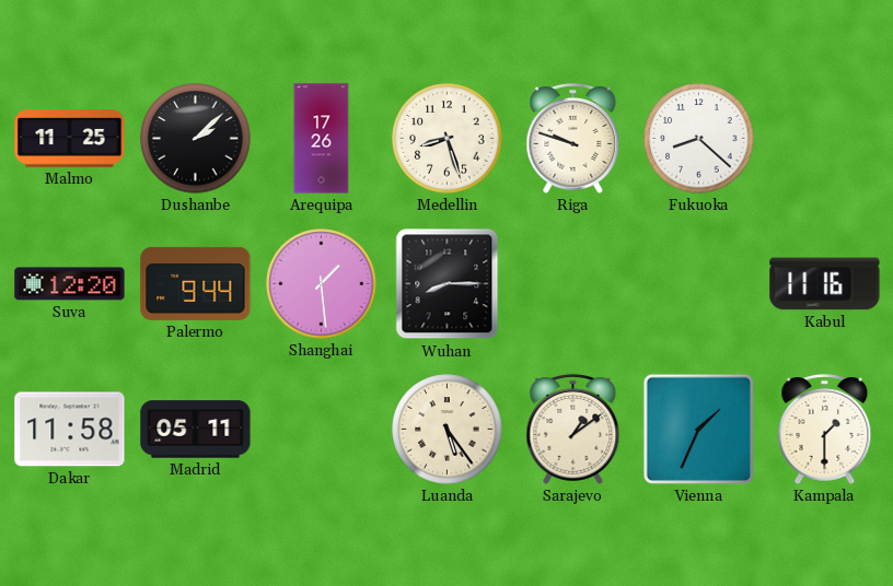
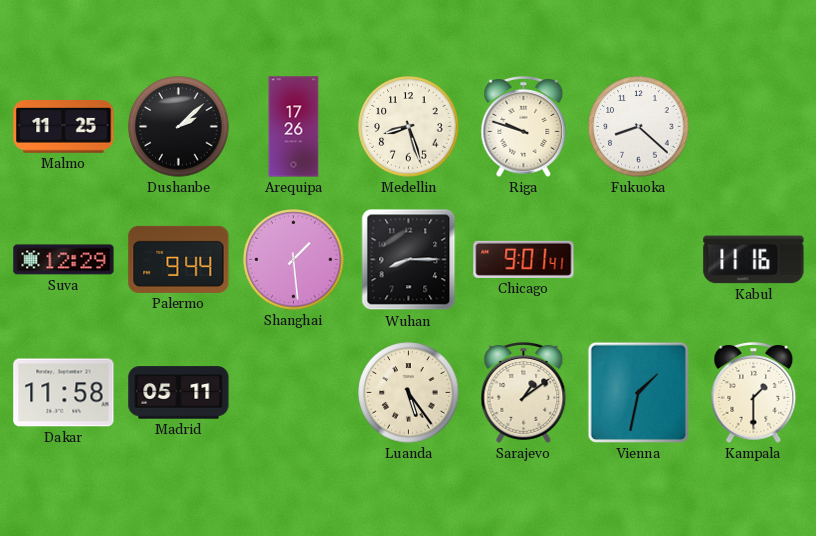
Suva: 12:20 -> 12:29
Chicago: none -> 9:01
Vienna: 1:34 -> 1:32
